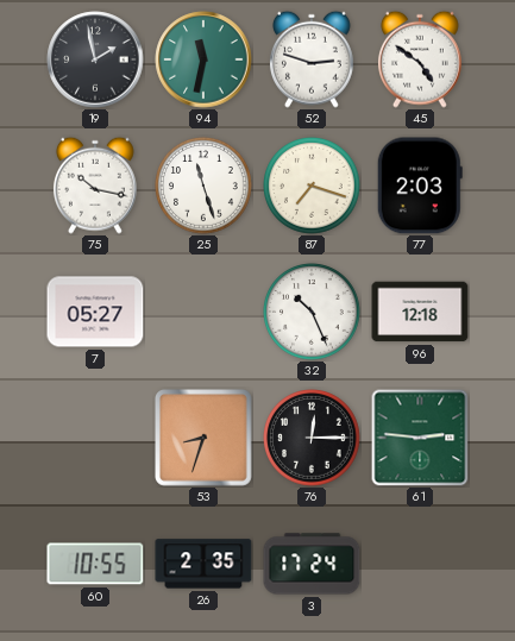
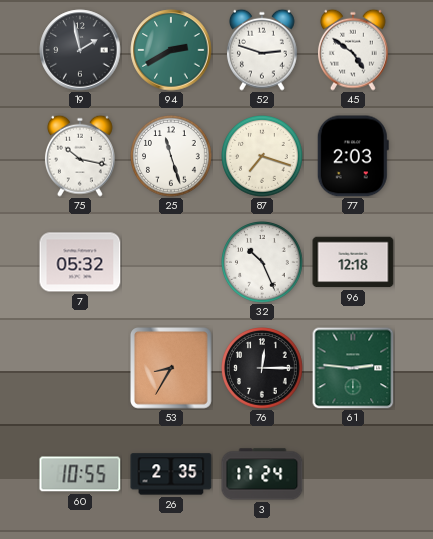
94: 11:32 -> 2:40
7: 05:27 -> 05:32
53: 8:33 -> 8:35
